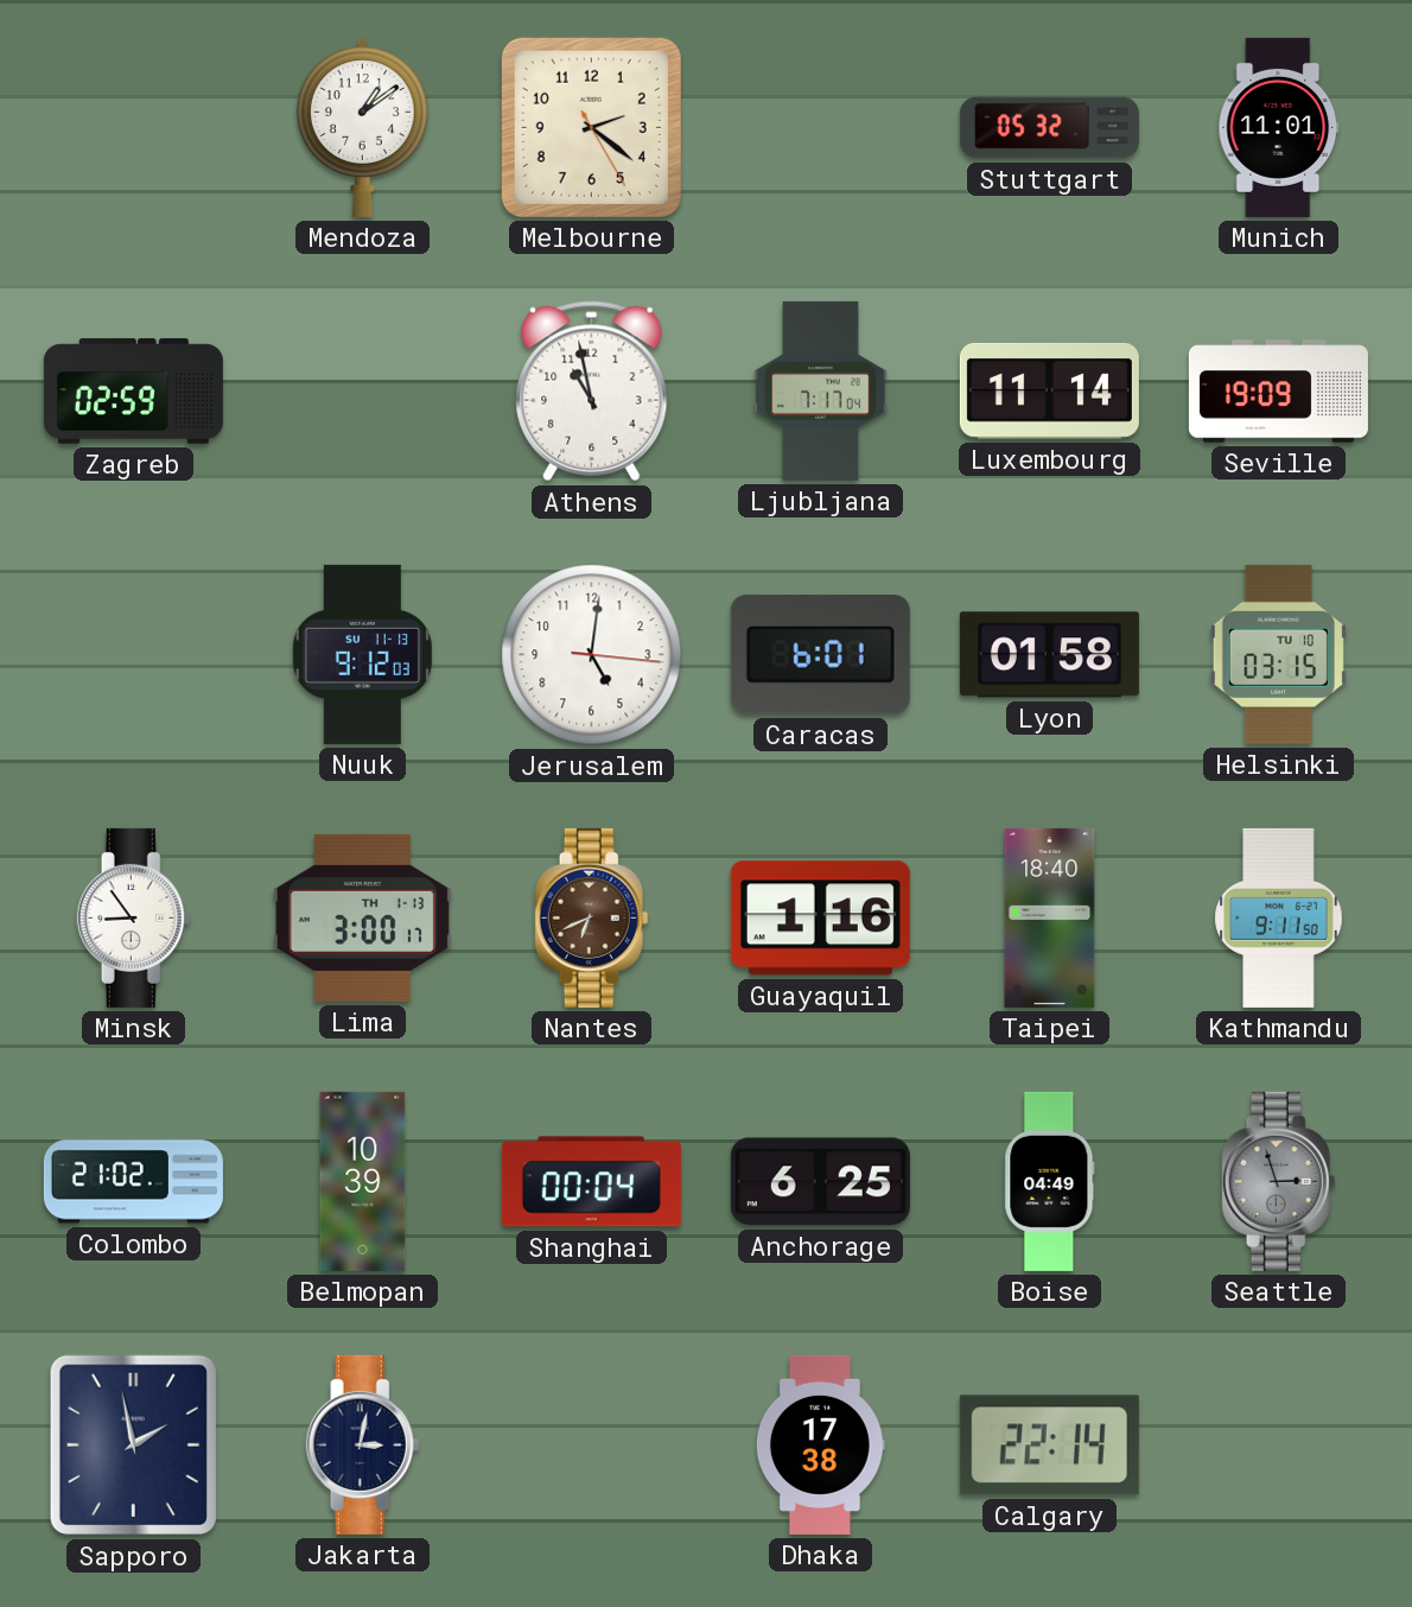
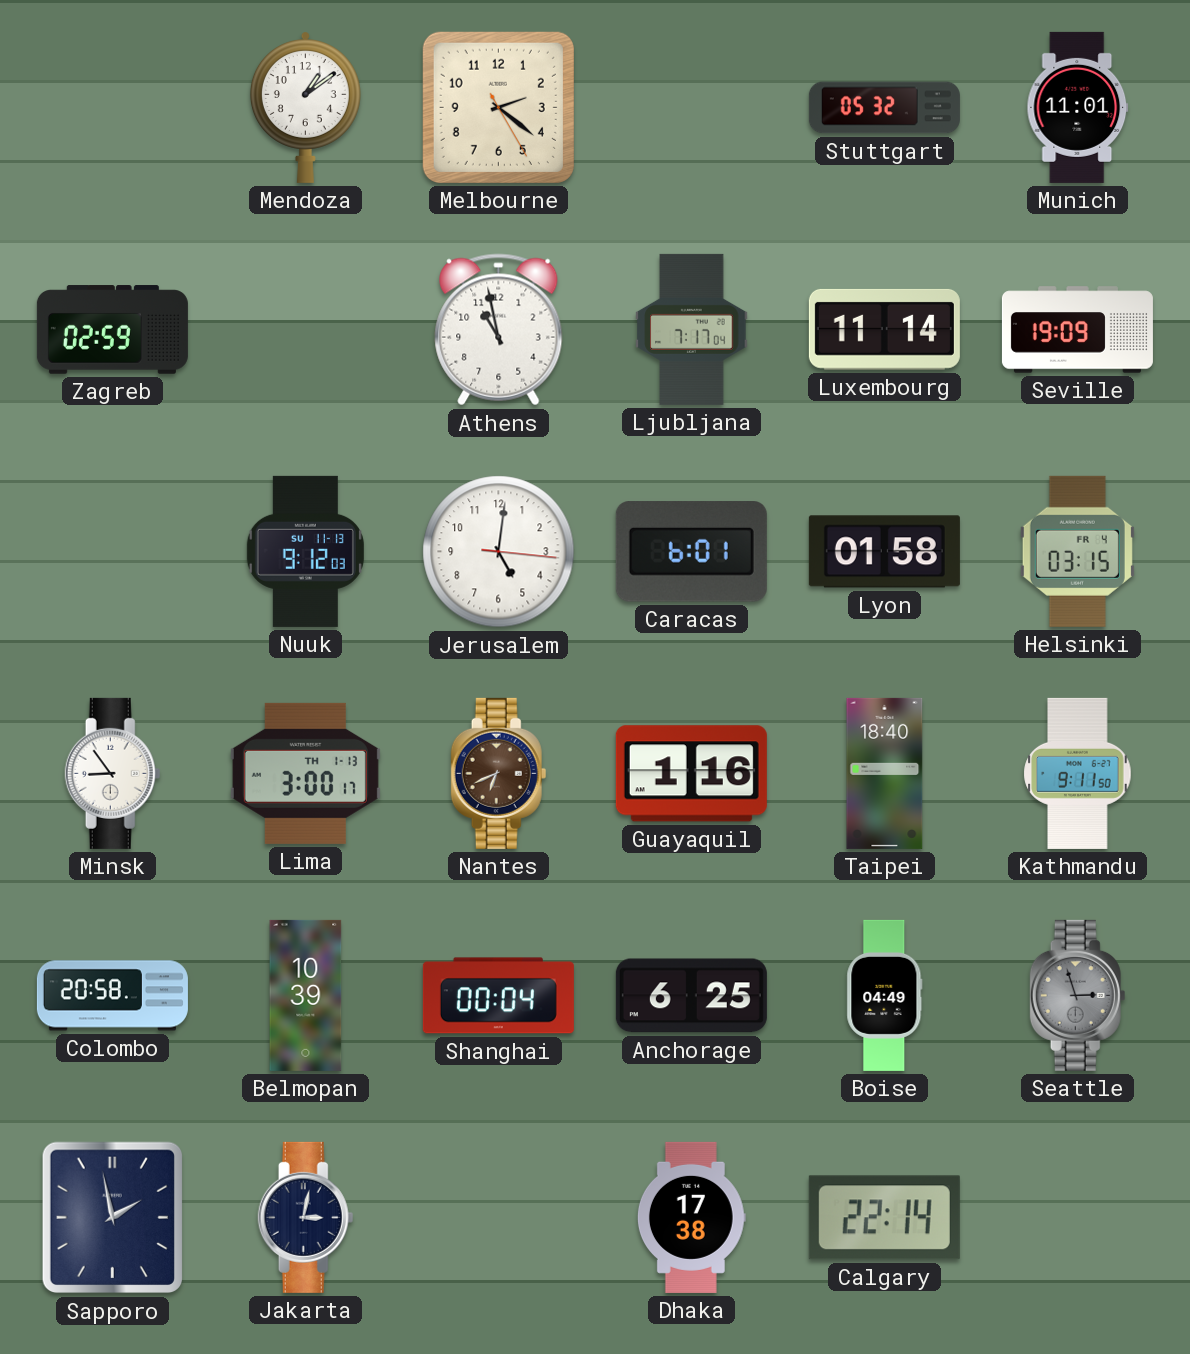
Helsinki date: TU 10 -> FR 4
Colombo: 21:02 -> 20:58
